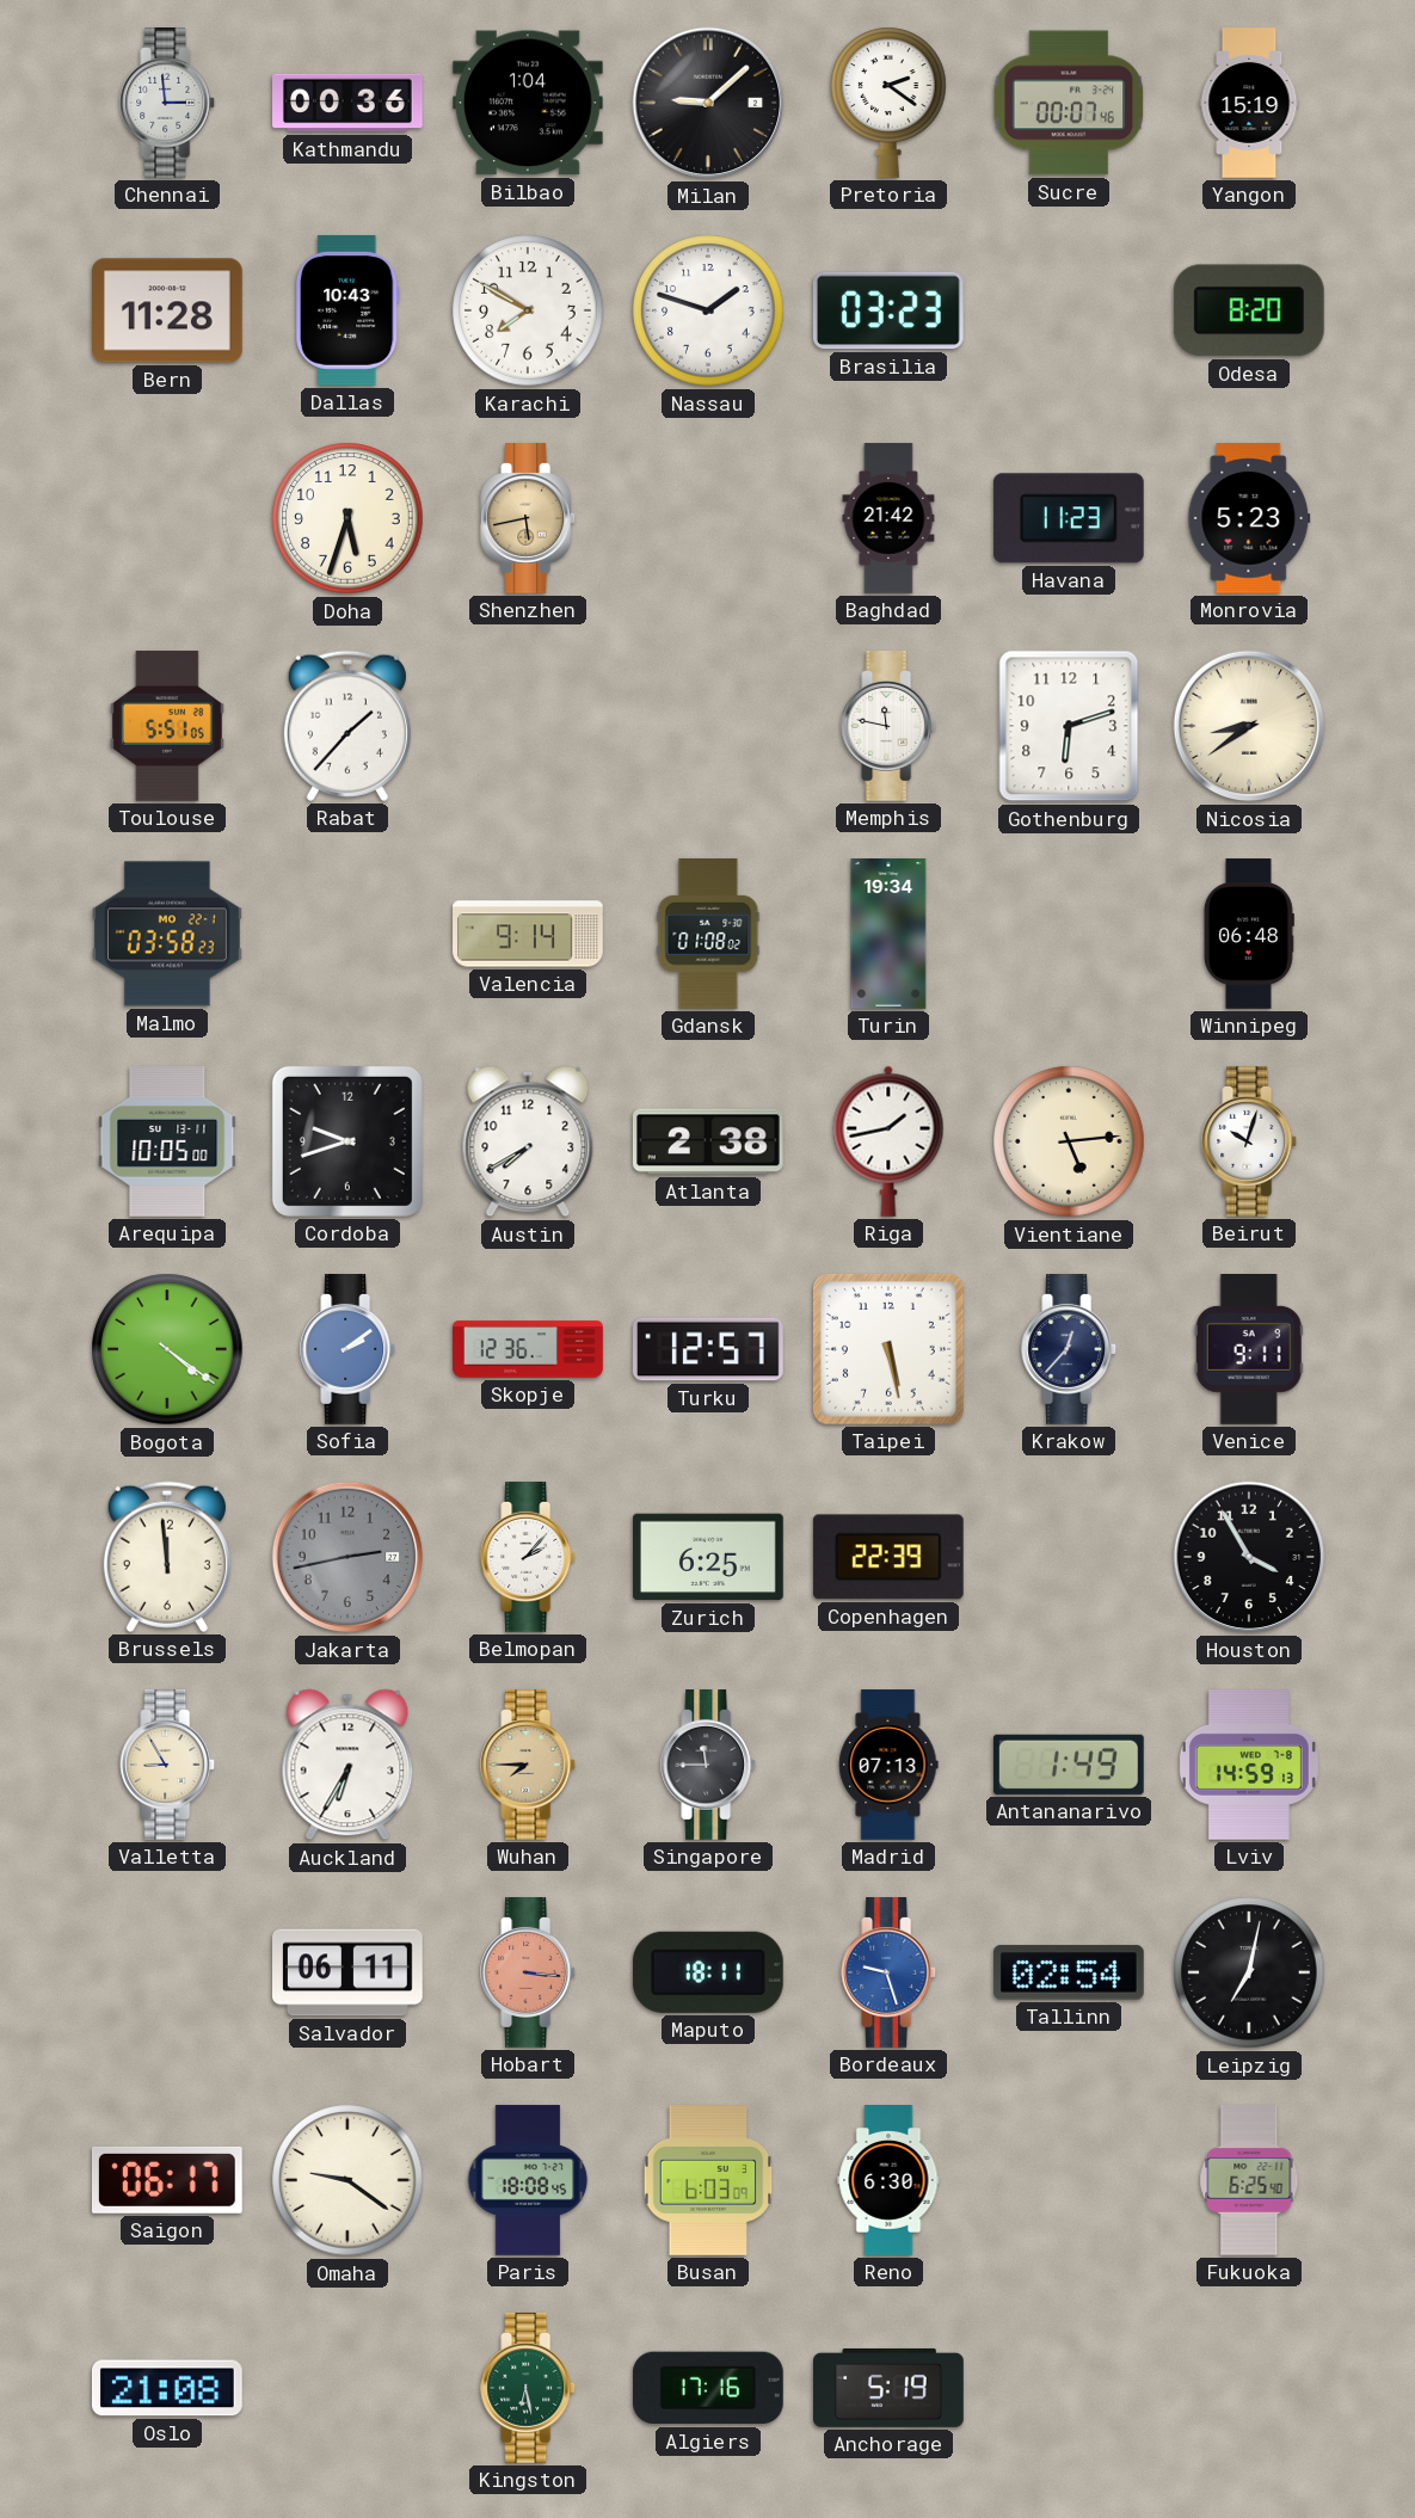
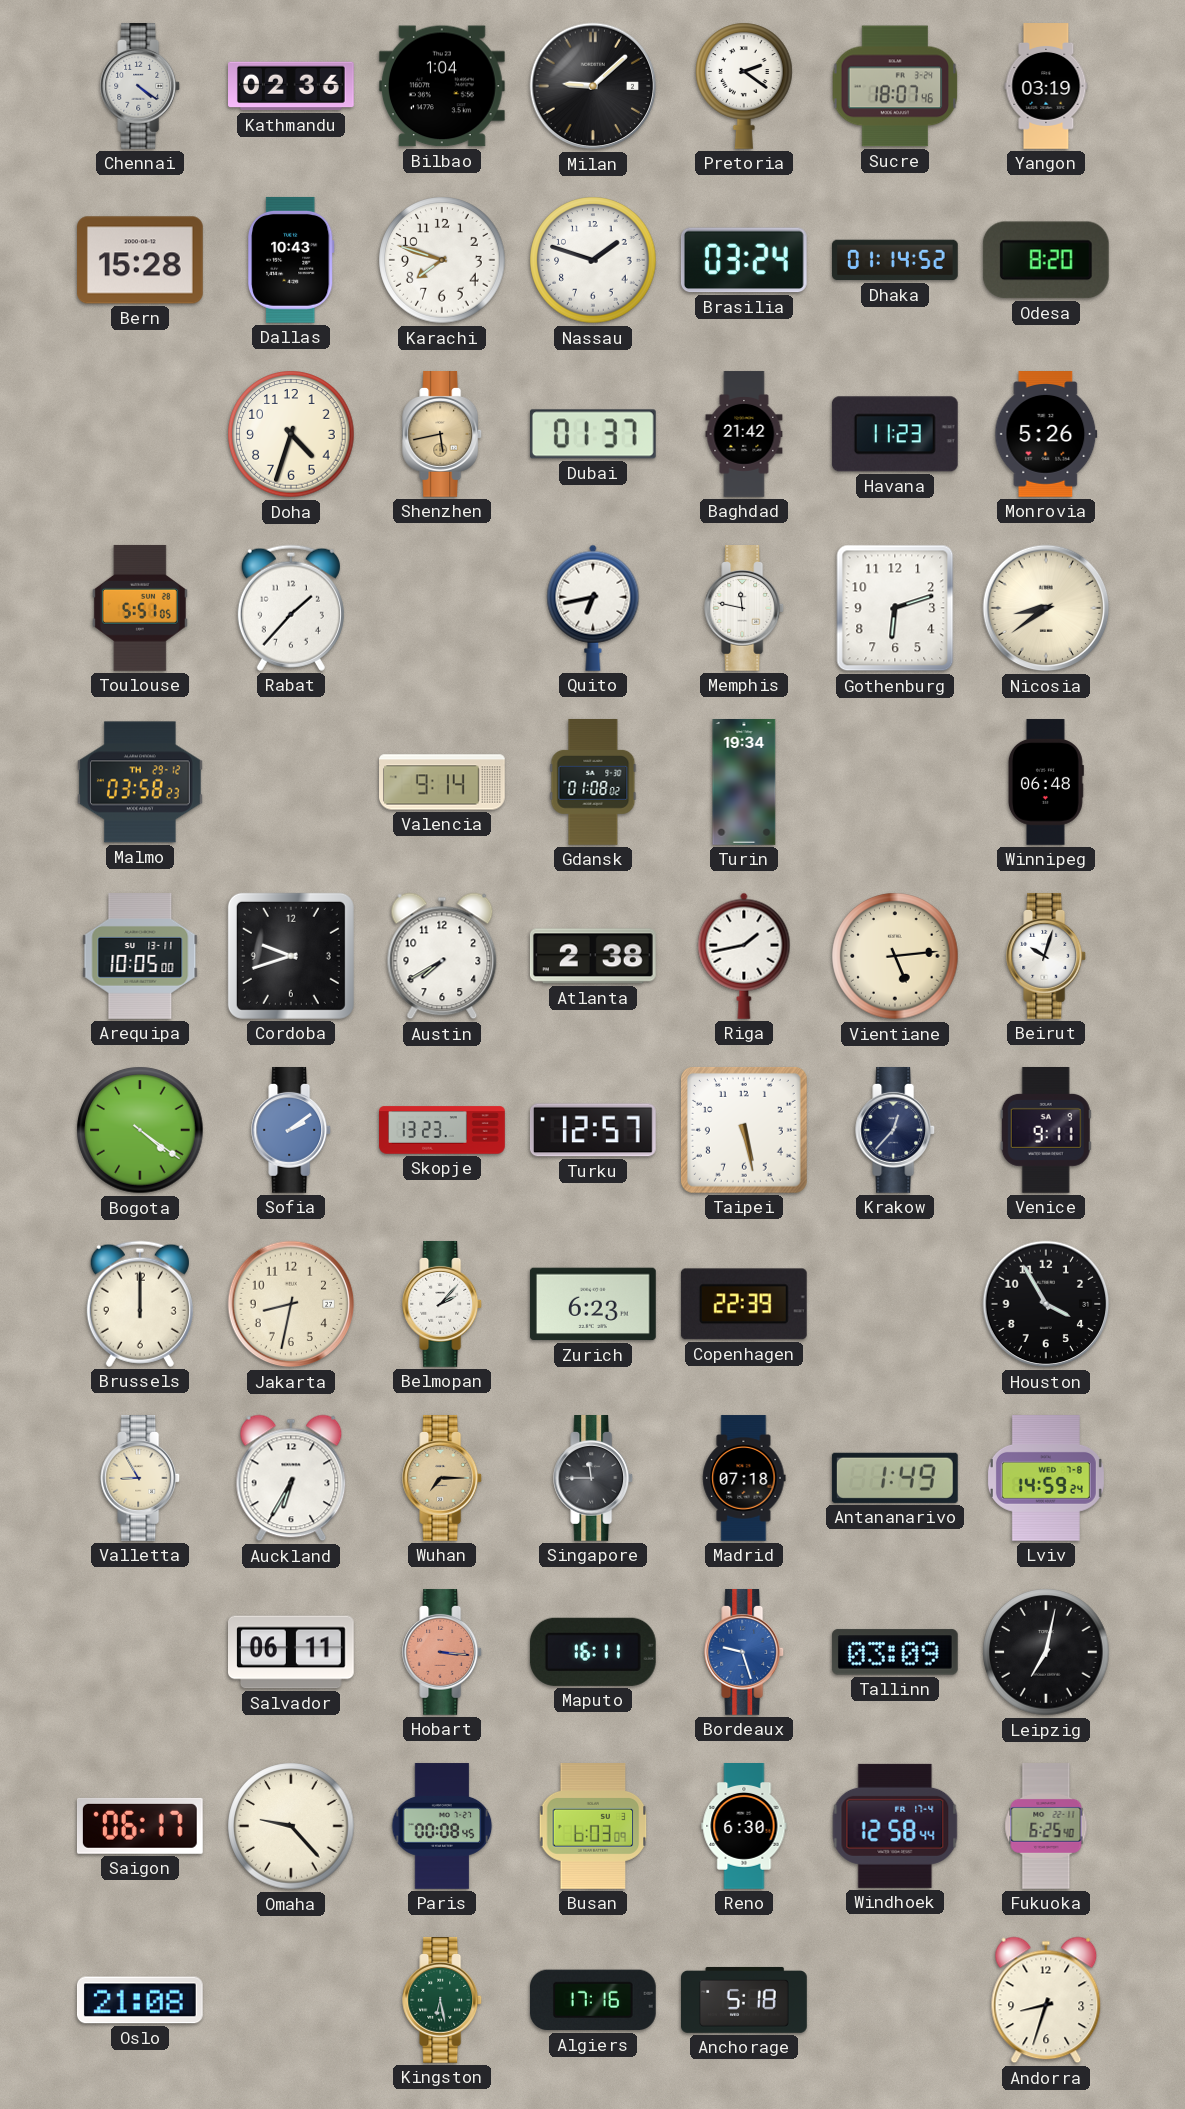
Chennai: 2:59 -> 4:21
Kathmandu: 00:36 -> 02:36
Sucre: 00:07 -> 18:07
Yangon: 15:19 -> 03:19
Bern: 11:28 -> 15:28
Karachi: 7:50 -> 7:48
Brasilia: 03:23 -> 03:24
Dhaka: none -> 01:14
Doha: 5:33 -> 4:33
Dubai: none -> 01:37
Monrovia: 5:23 -> 5:26
Quito: none -> 6:43
Malmo date: MO 22-1 -> TH 29-12
Skopje: 12:36 -> 13:23
Brussels: 11:59 -> 12:00
Jakarta: 2:43 -> 8:32
Jakarta dial: grey -> cream
Zurich: 6:25 -> 6:23
Wuhan: 7:45 -> 7:15
Madrid: 07:13 -> 07:18
Lviv: 14:59:13 -> 14:59:24
Maputo: 18:11 -> 16:11
Tallinn: 02:54 -> 03:09
Omaha: 9:21 -> 9:23
Paris: 18:08 -> 00:08
Windhoek: none -> 12:58
Anchorage: 5:19 -> 5:18
Andorra: none -> 8:33
